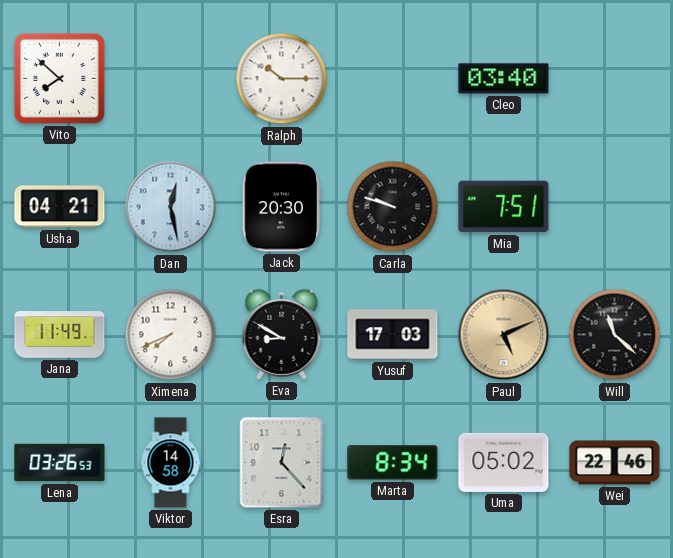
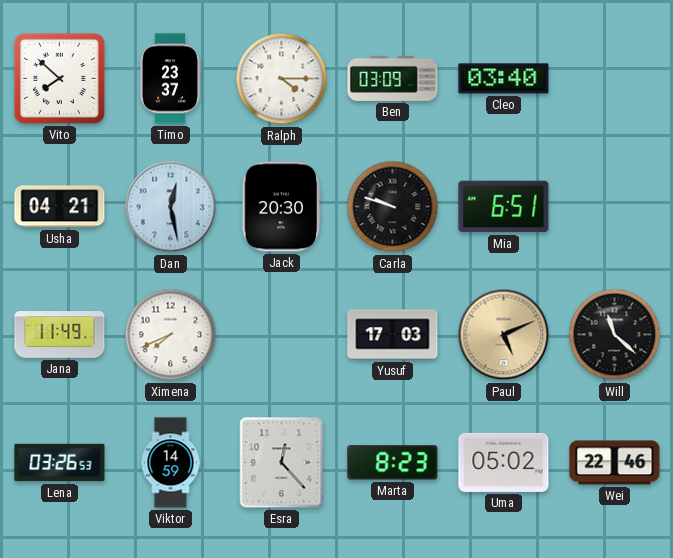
Timo: none -> 23:37
Ralph: 10:15 -> 4:15
Ben: none -> 03:09
Mia: 7:51 -> 6:51
Eva: 8:50 -> none
Viktor: 14:58 -> 14:59
Marta: 8:34 -> 8:23
